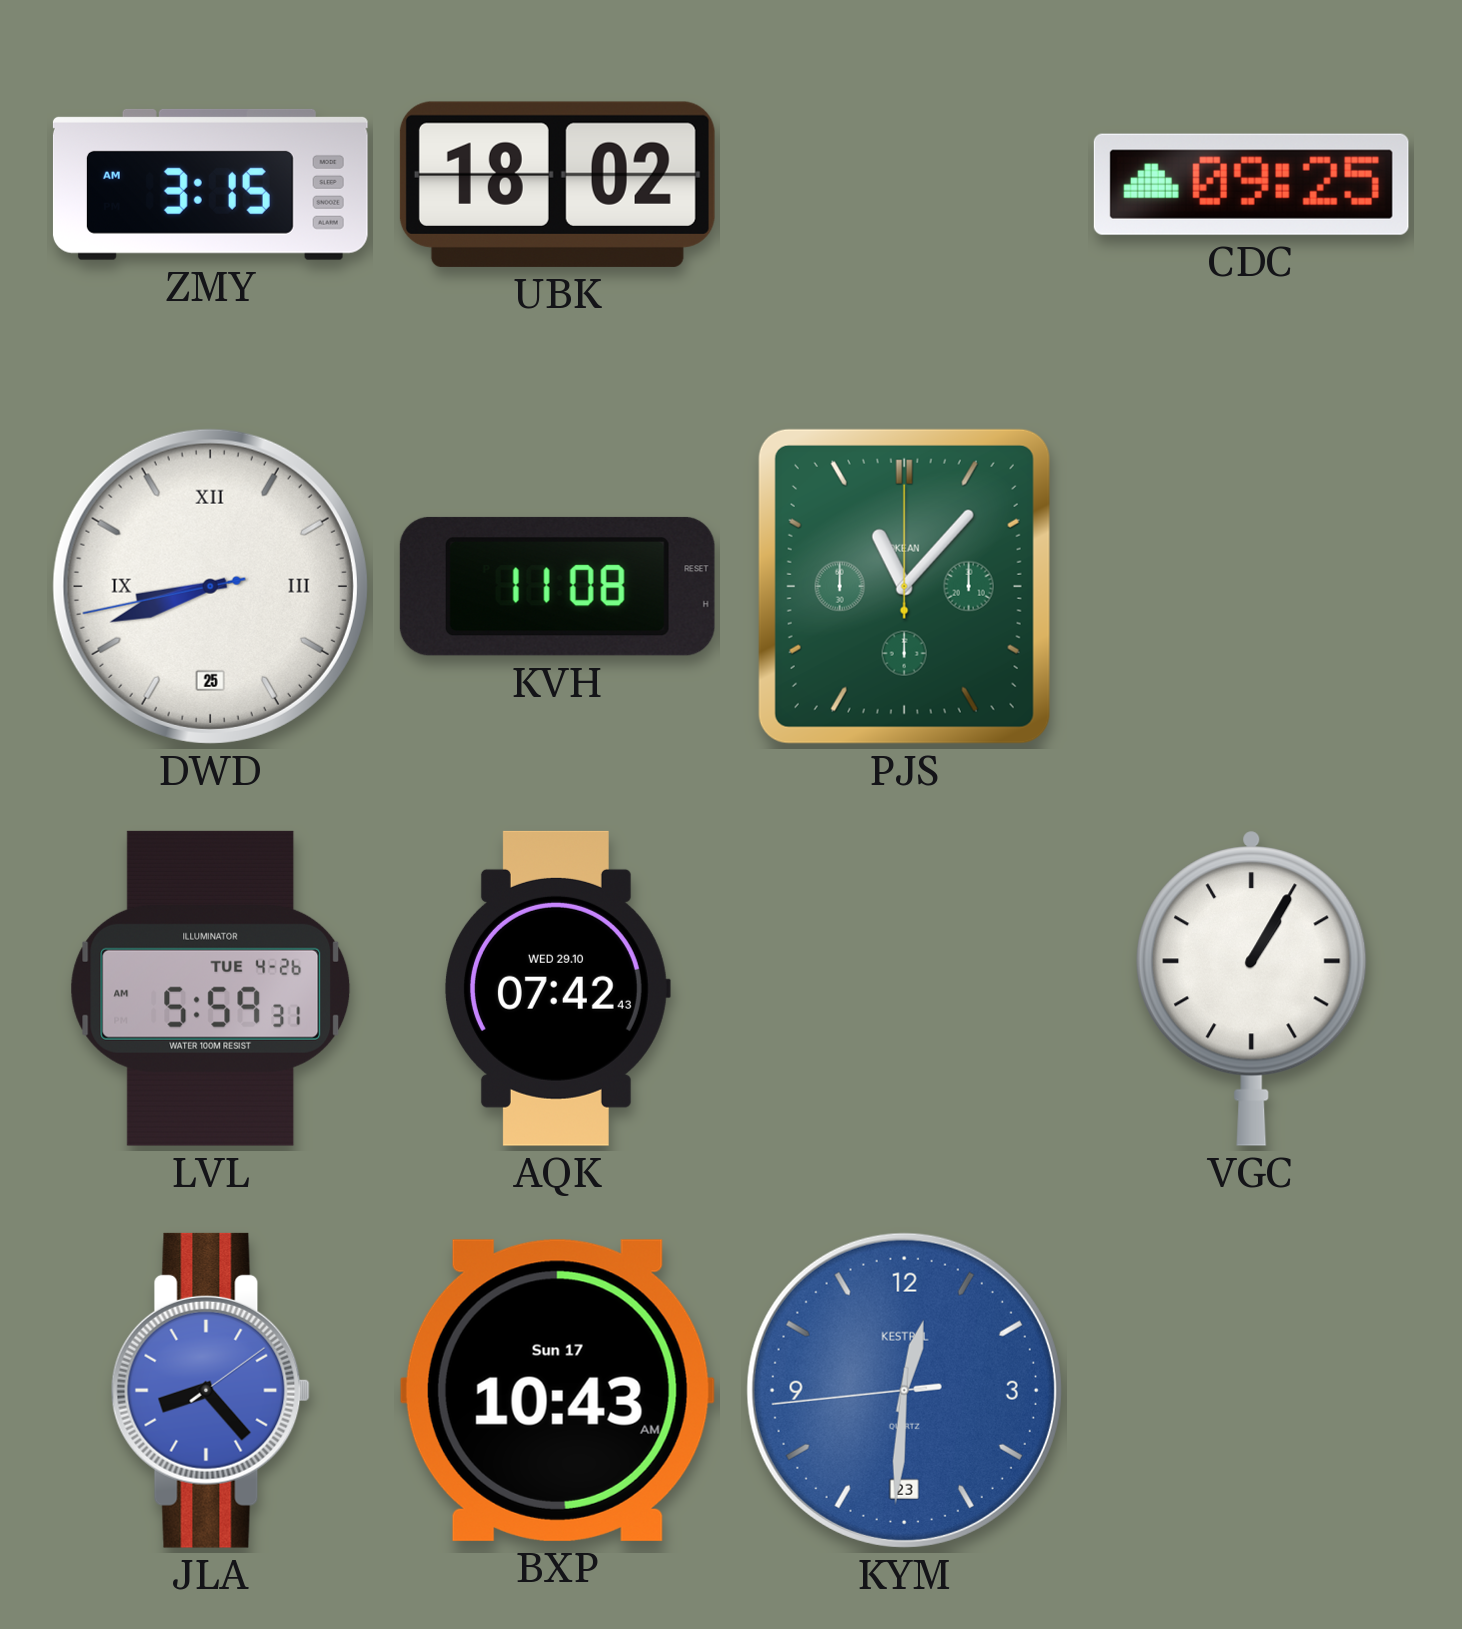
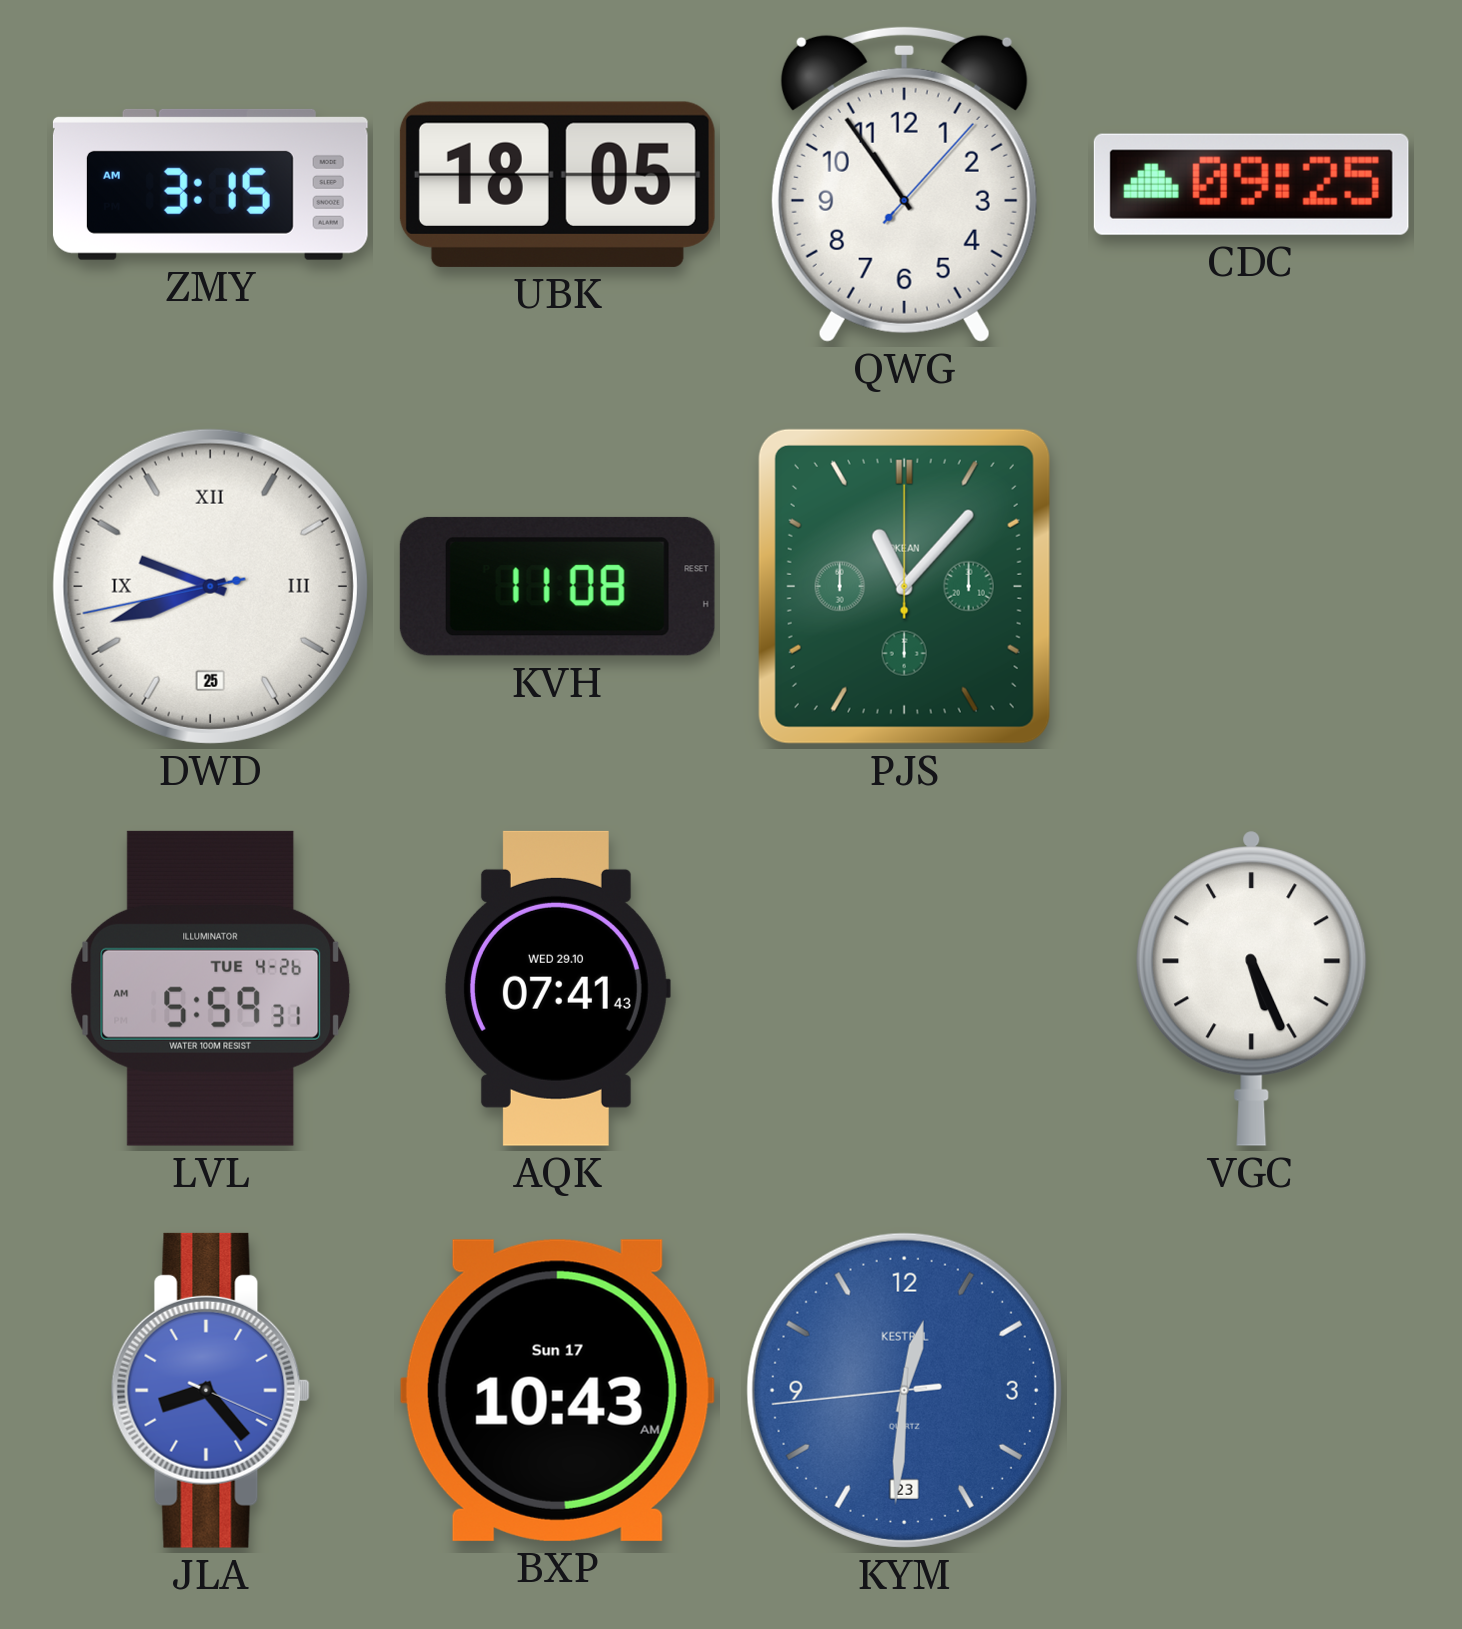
UBK: 18:02 -> 18:05
QWG: none -> 10:54
DWD: 8:41 -> 9:41
AQK: 07:42 -> 07:41
VGC: 1:05 -> 5:26
JLA: 8:23:09 -> 8:23:19
